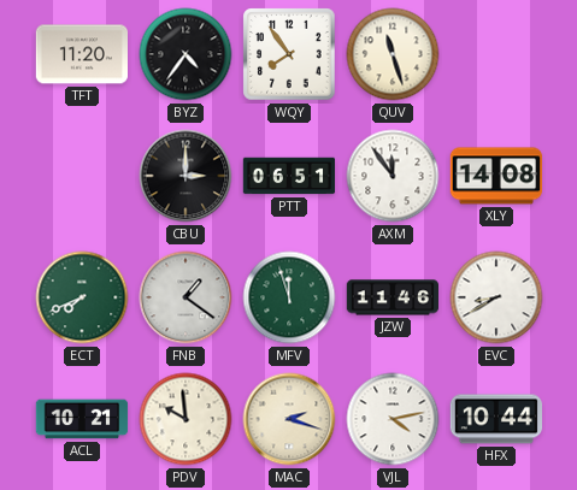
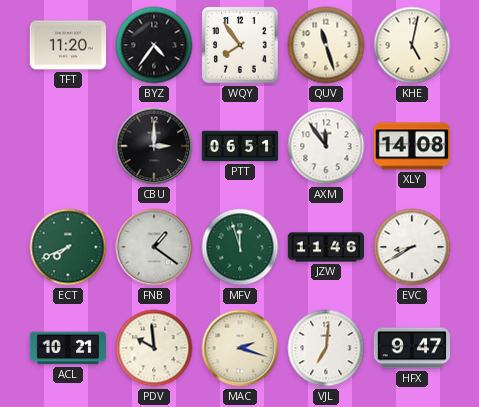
KHE: none -> 5:02
VJL: 4:13 -> 7:01
HFX: 10:44 -> 9:47
